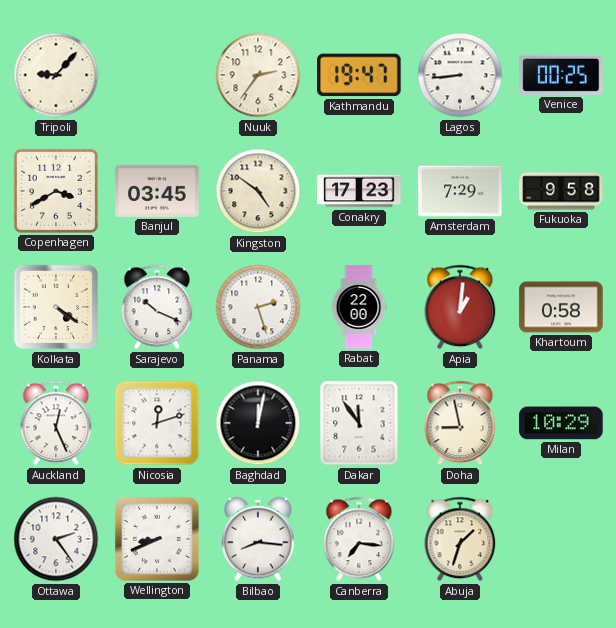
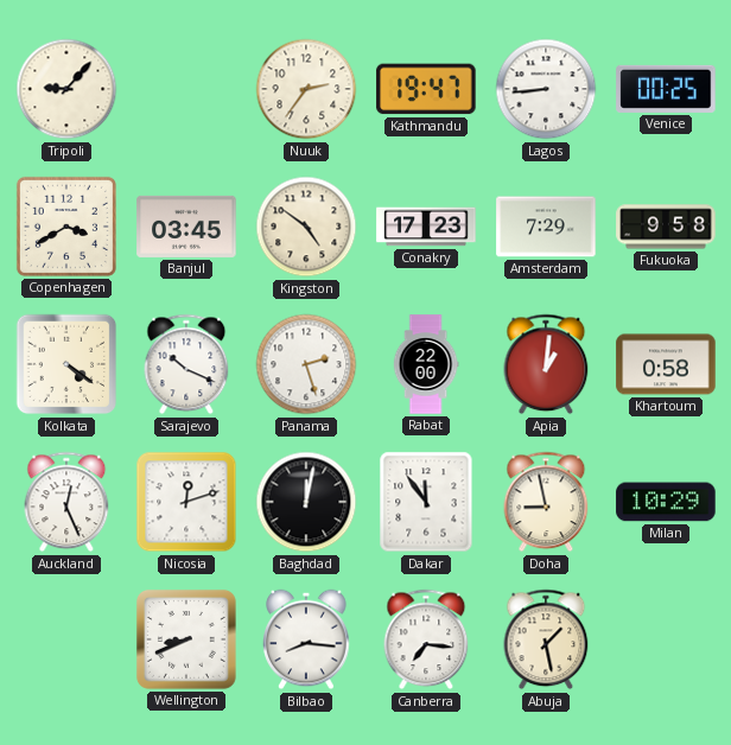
Ottawa: 2:24 -> none
Abuja: 1:33 -> 1:28
